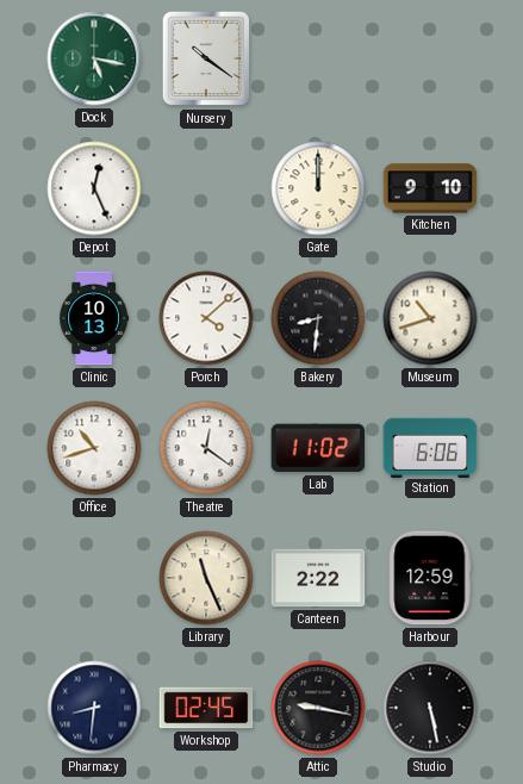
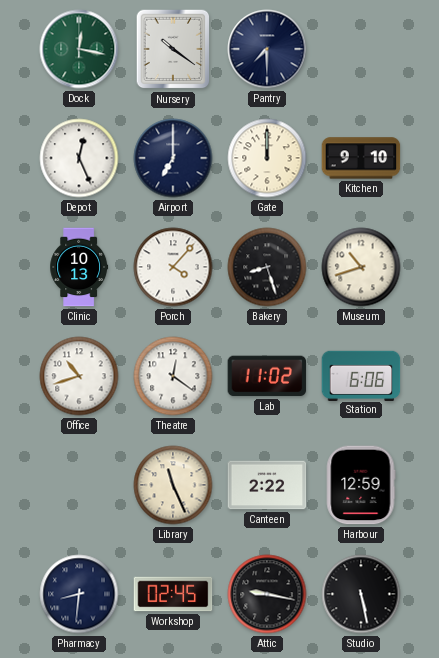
Dock: 5:17 -> 12:17
Pantry: none -> 7:30
Airport: none -> 7:00
Porch: 4:08 -> 4:07
Bakery: 8:31 -> 8:27
